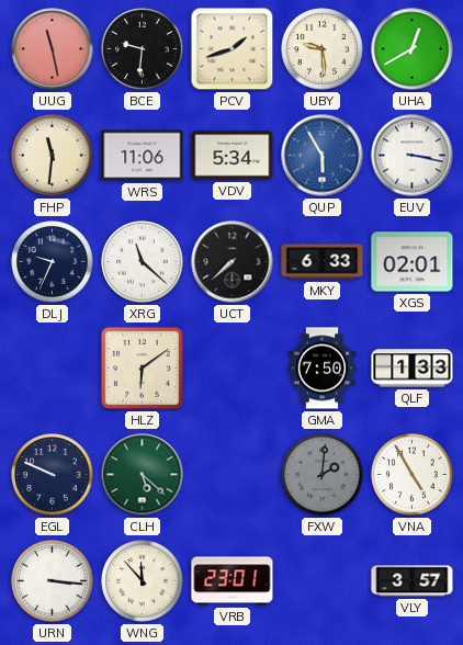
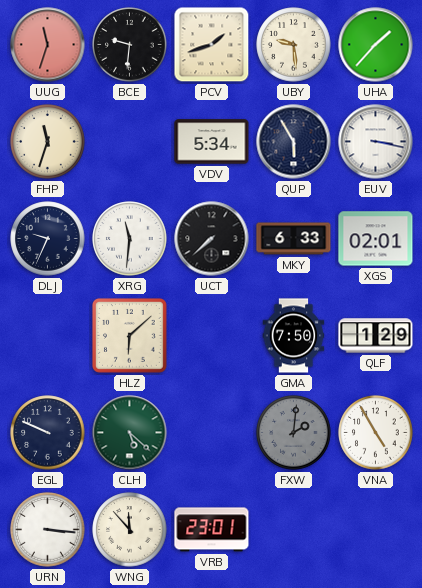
UUG: 11:28 -> 11:33
UHA: 12:40 -> 1:37
FHP: 11:31 -> 11:33
WRS: 11:06 -> none
QUP dial: blue -> navy
XRG: 11:22 -> 11:31
HLZ: 6:09 -> 6:08
QLF: 1:33 -> 1:29
VLY: 3:57 -> none
